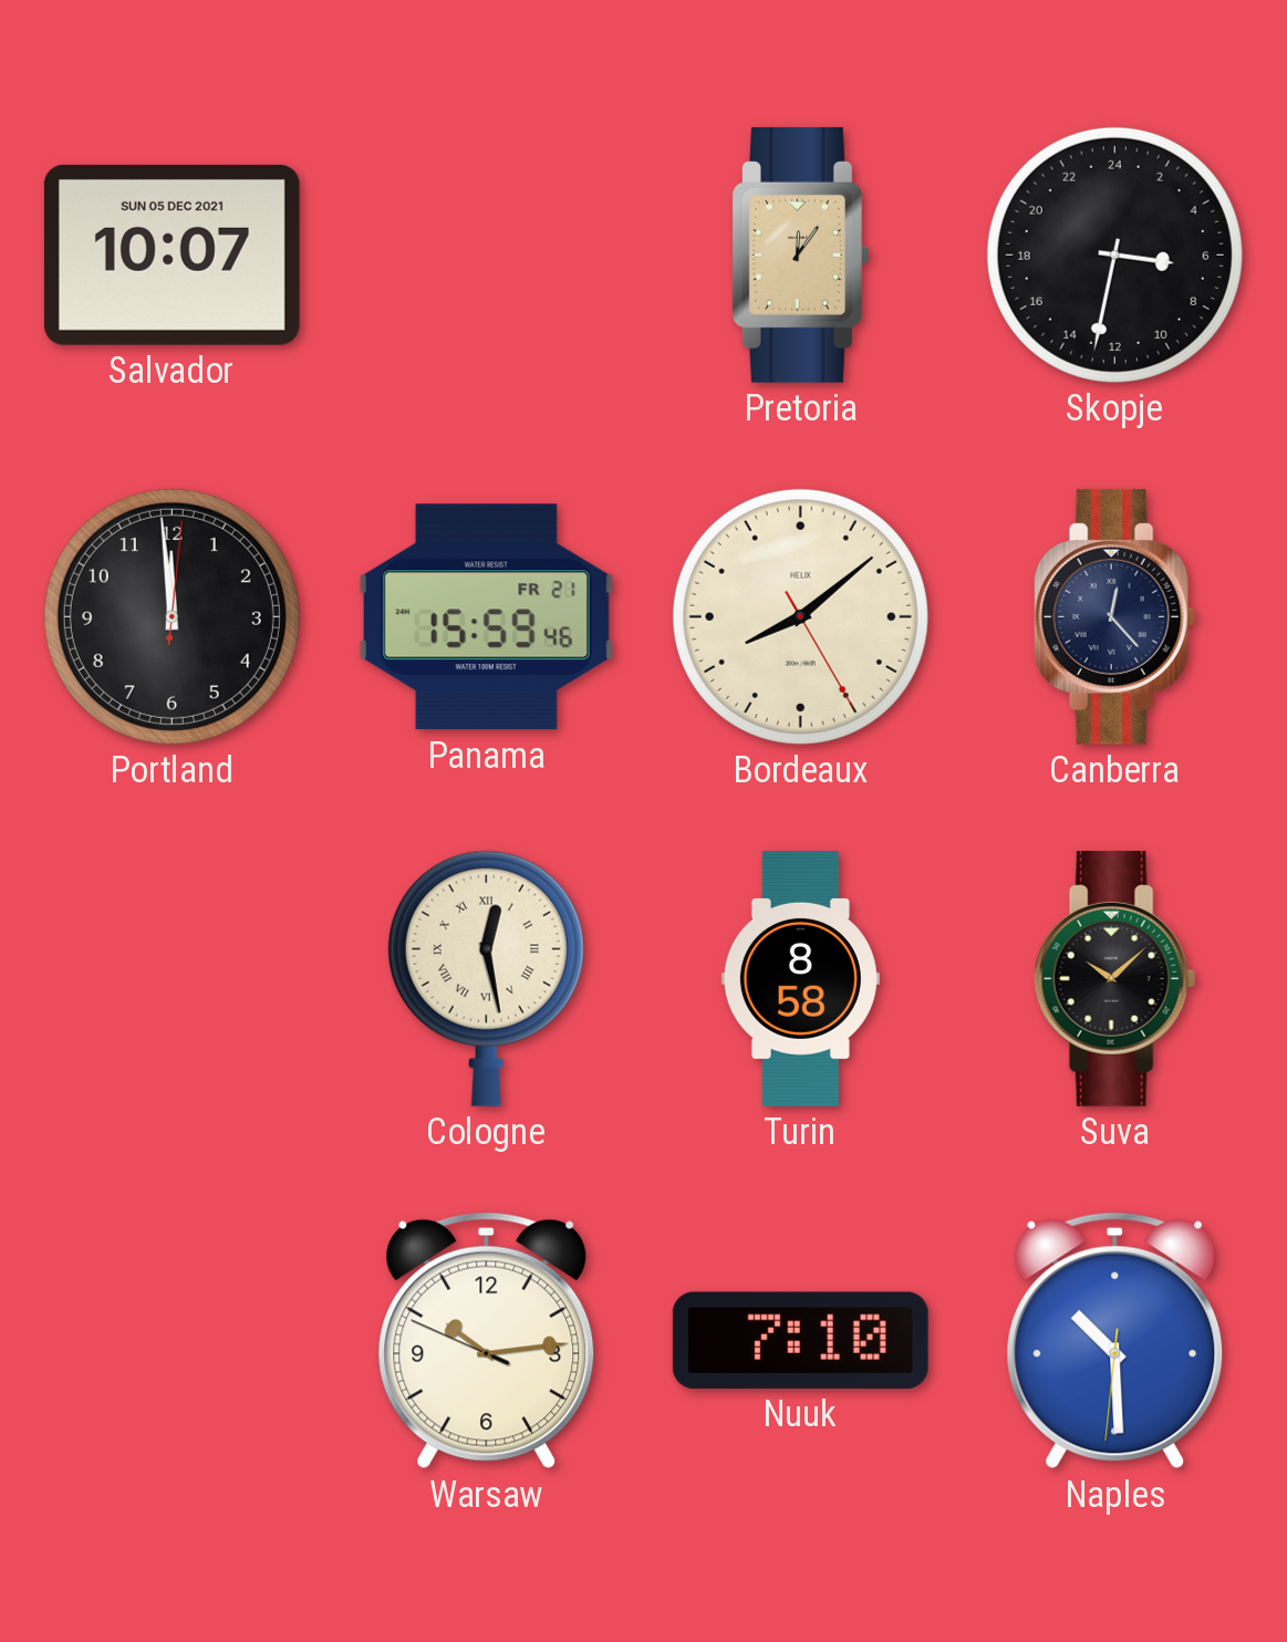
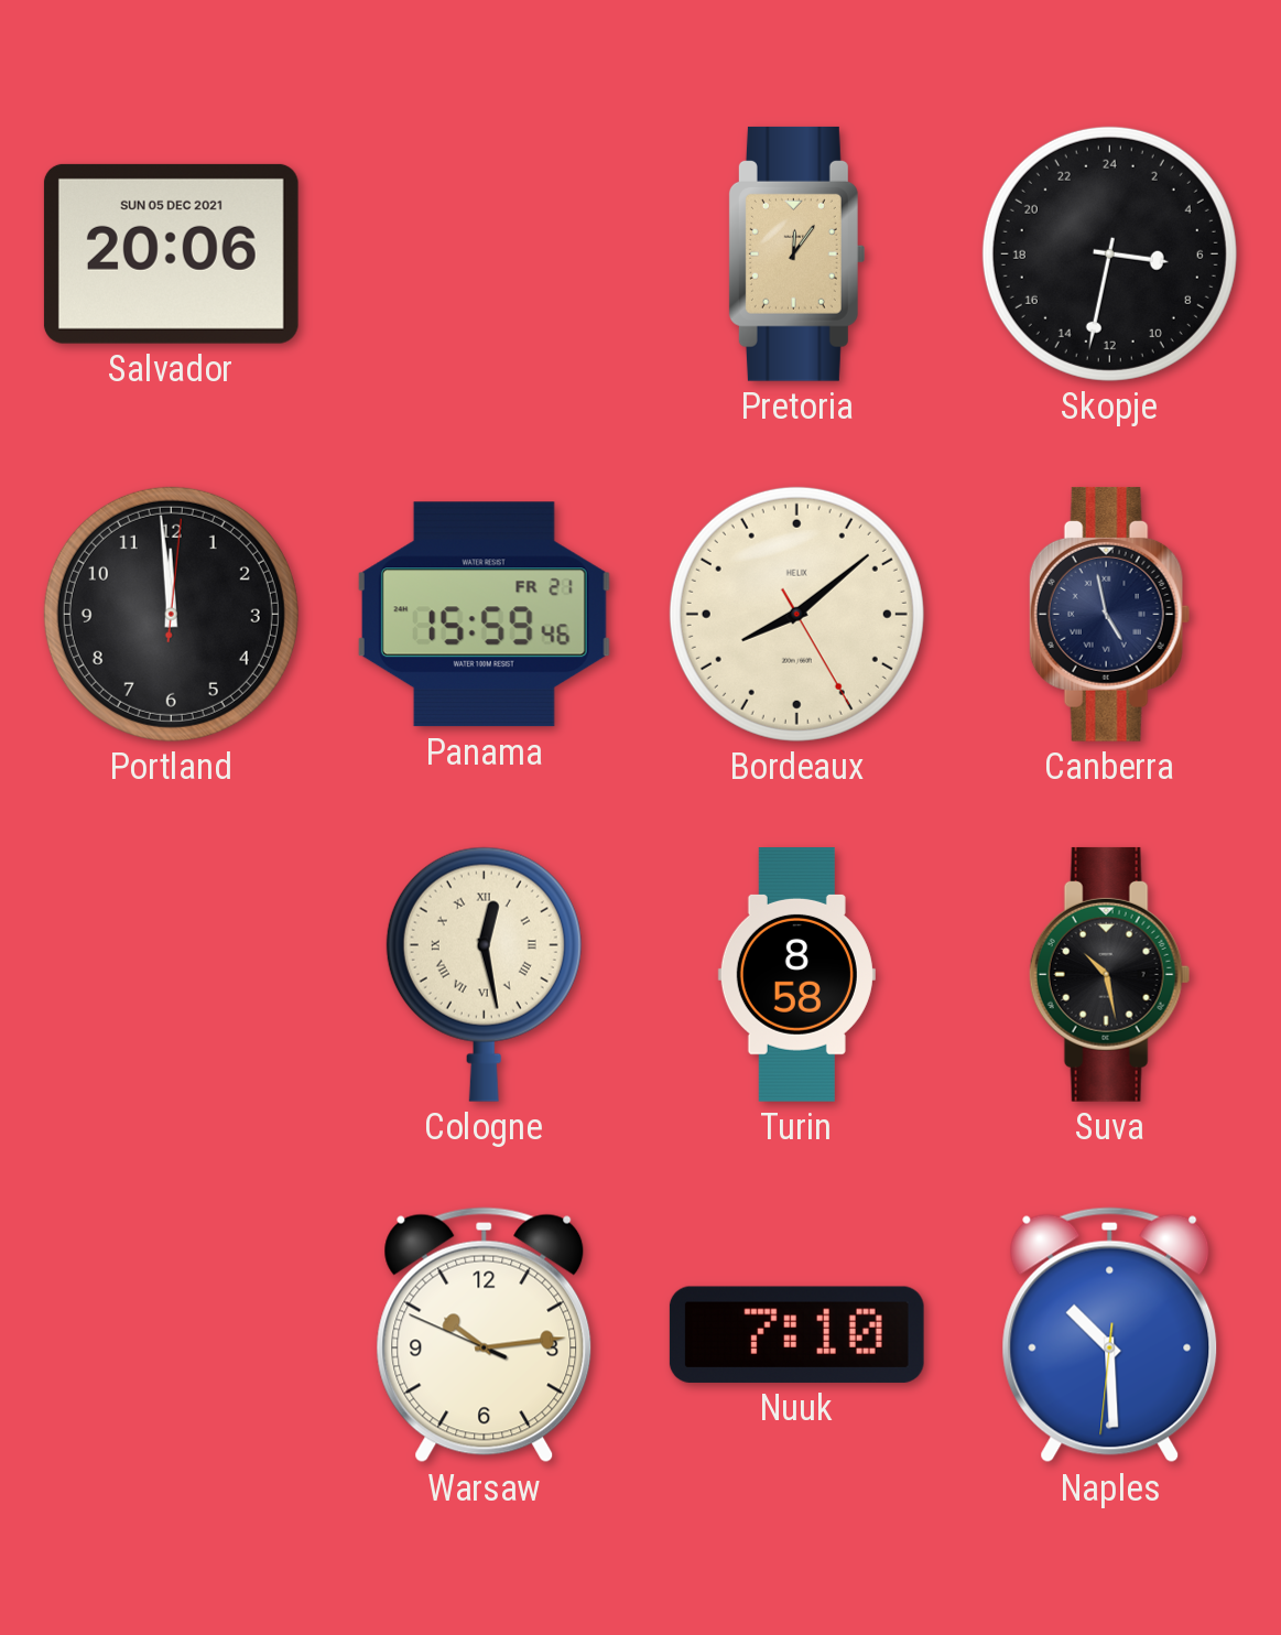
Salvador: 10:07 -> 20:06
Canberra: 12:23 -> 4:58
Suva: 10:08 -> 10:28
